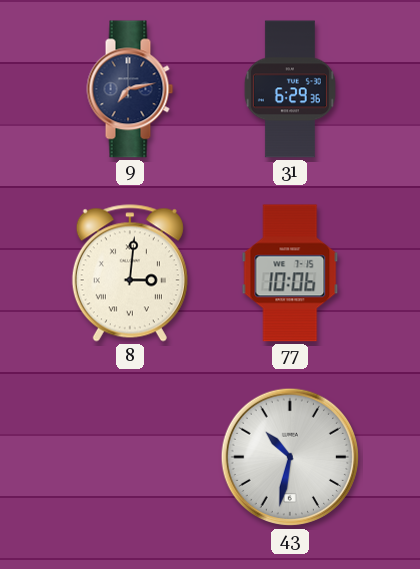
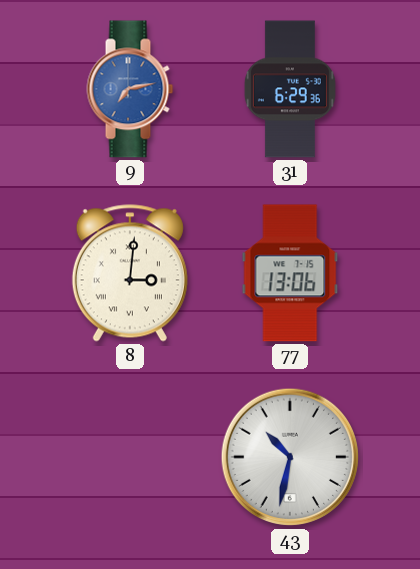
9 dial: navy -> blue
77: 10:06 -> 13:06
